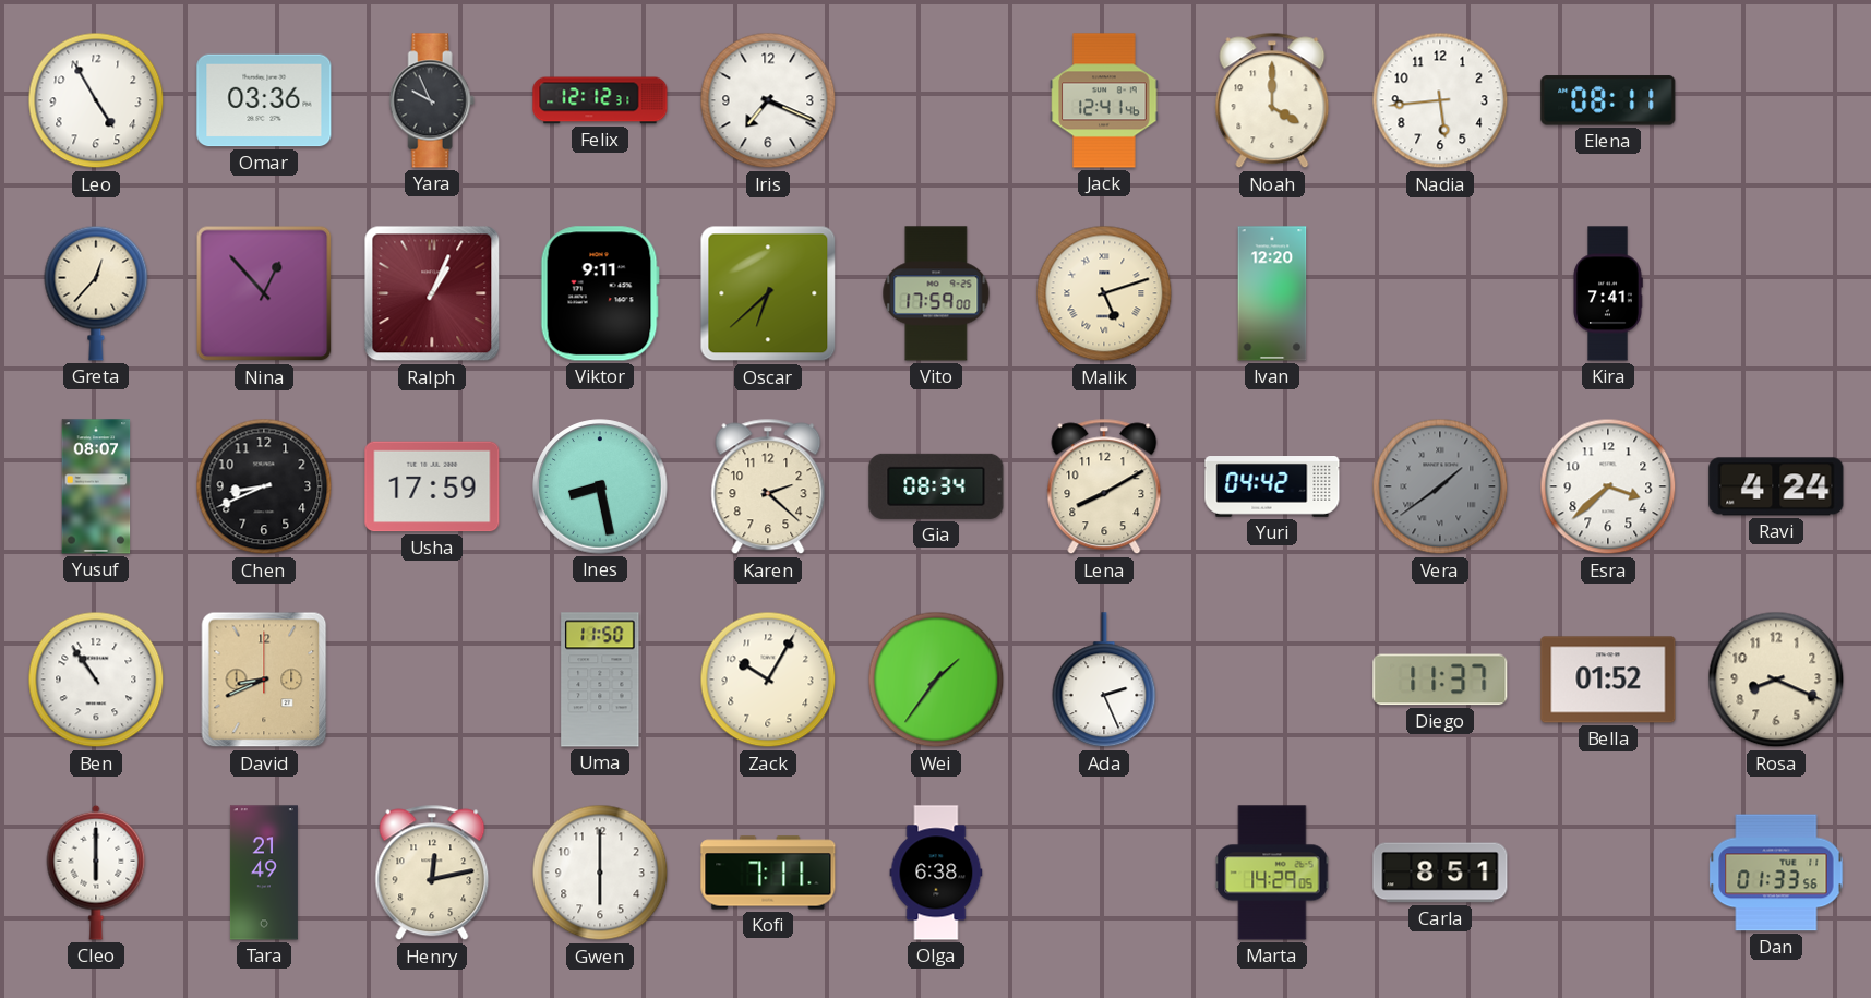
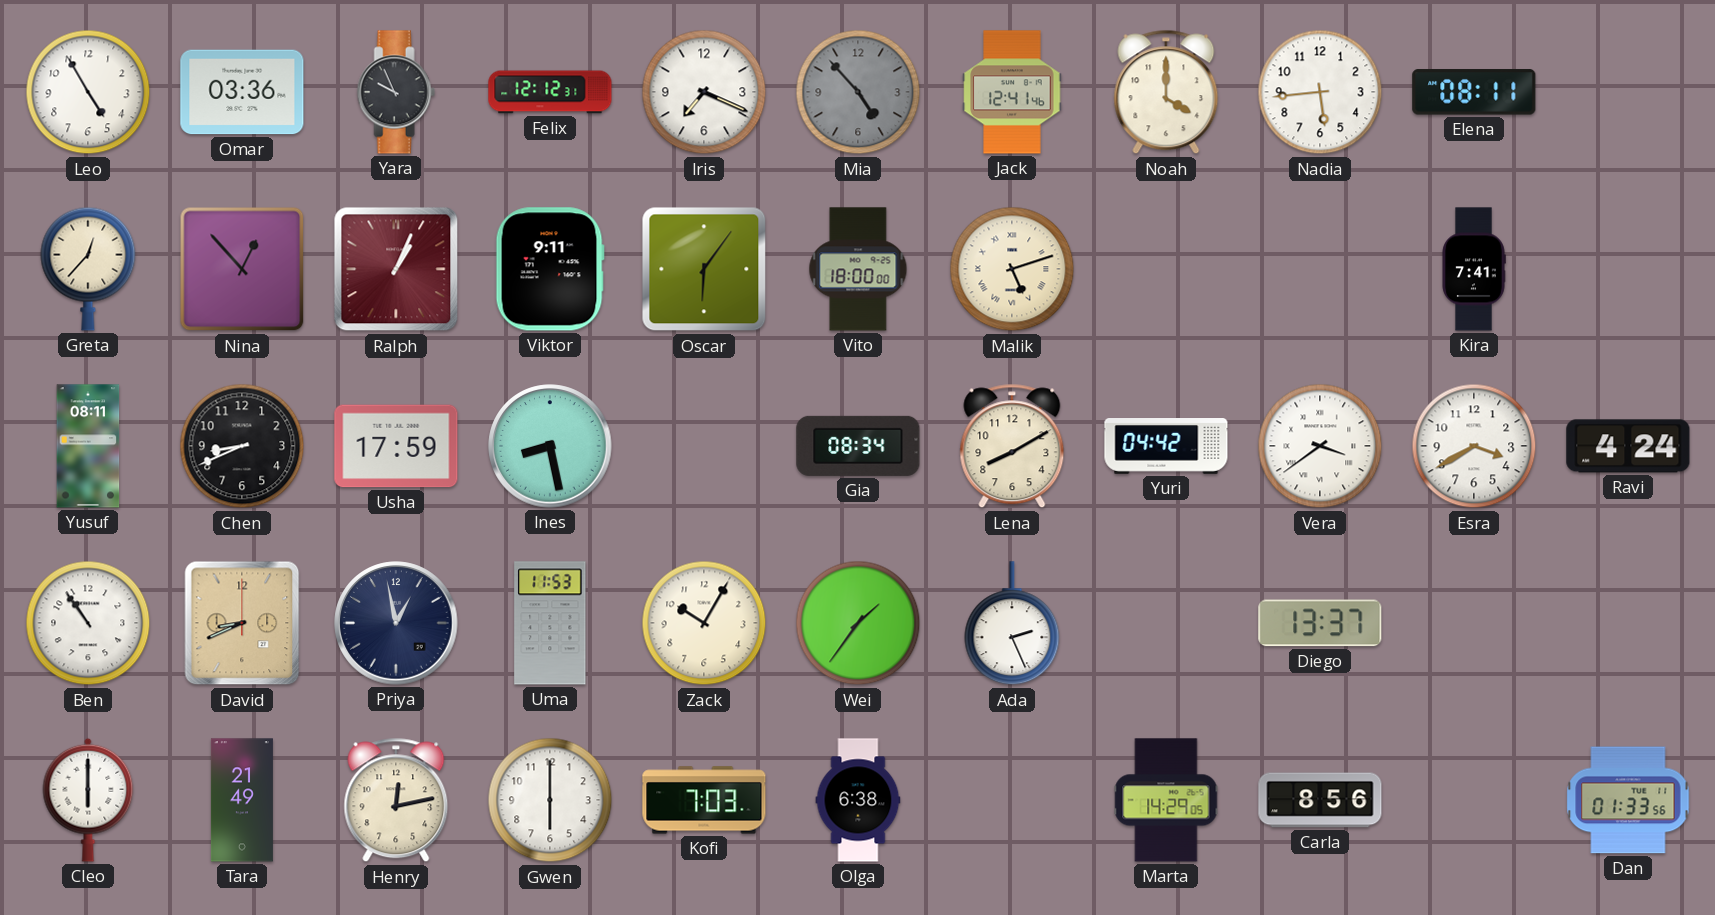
Mia: none -> 4:53
Oscar: 6:38 -> 6:06
Vito: 17:59 -> 18:00
Ivan: 12:20 -> none
Yusuf: 08:07 -> 08:11
Karen: 2:22 -> none
Vera: 1:39 -> 3:39
Vera dial: grey -> white
Esra: 3:38 -> 3:40
Priya: none -> 12:58
Uma: 11:50 -> 11:53
Diego: 11:37 -> 13:37
Bella: 01:52 -> none
Rosa: 8:19 -> none
Kofi: 7:11 -> 7:03
Carla: 8:51 -> 8:56
